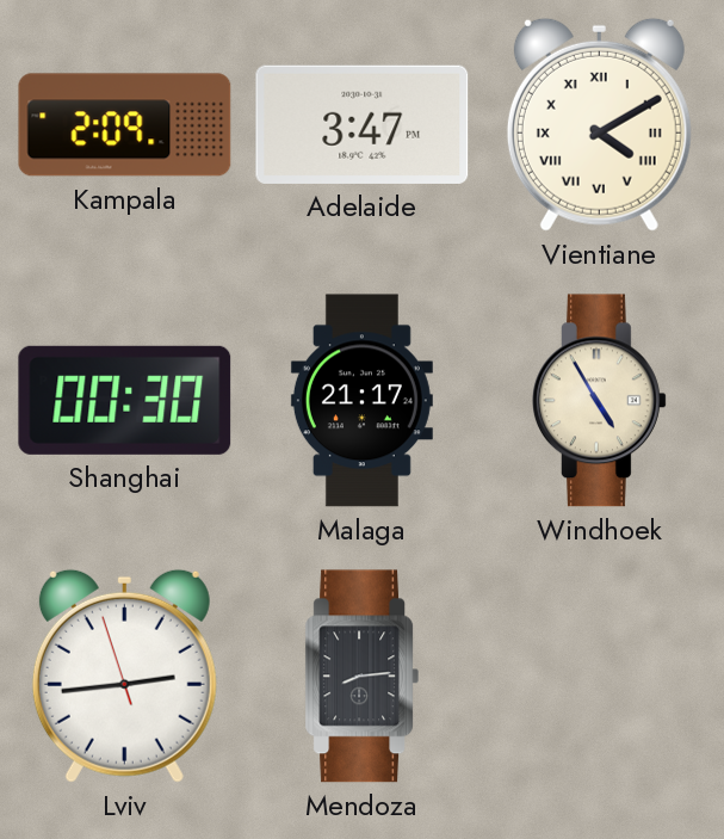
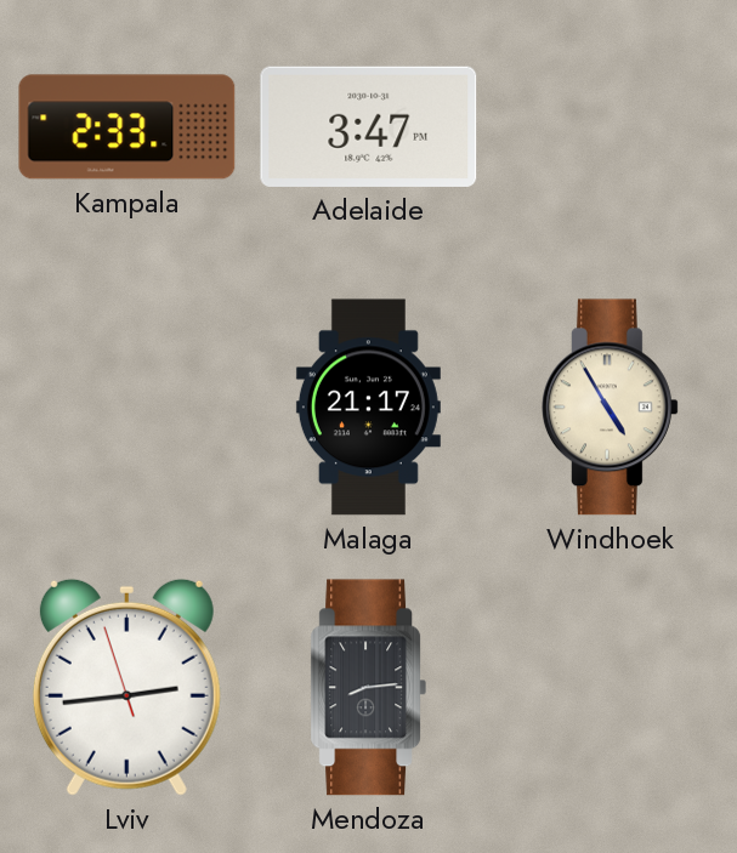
Kampala: 2:09 -> 2:33
Vientiane: 4:10 -> none
Shanghai: 00:30 -> none
